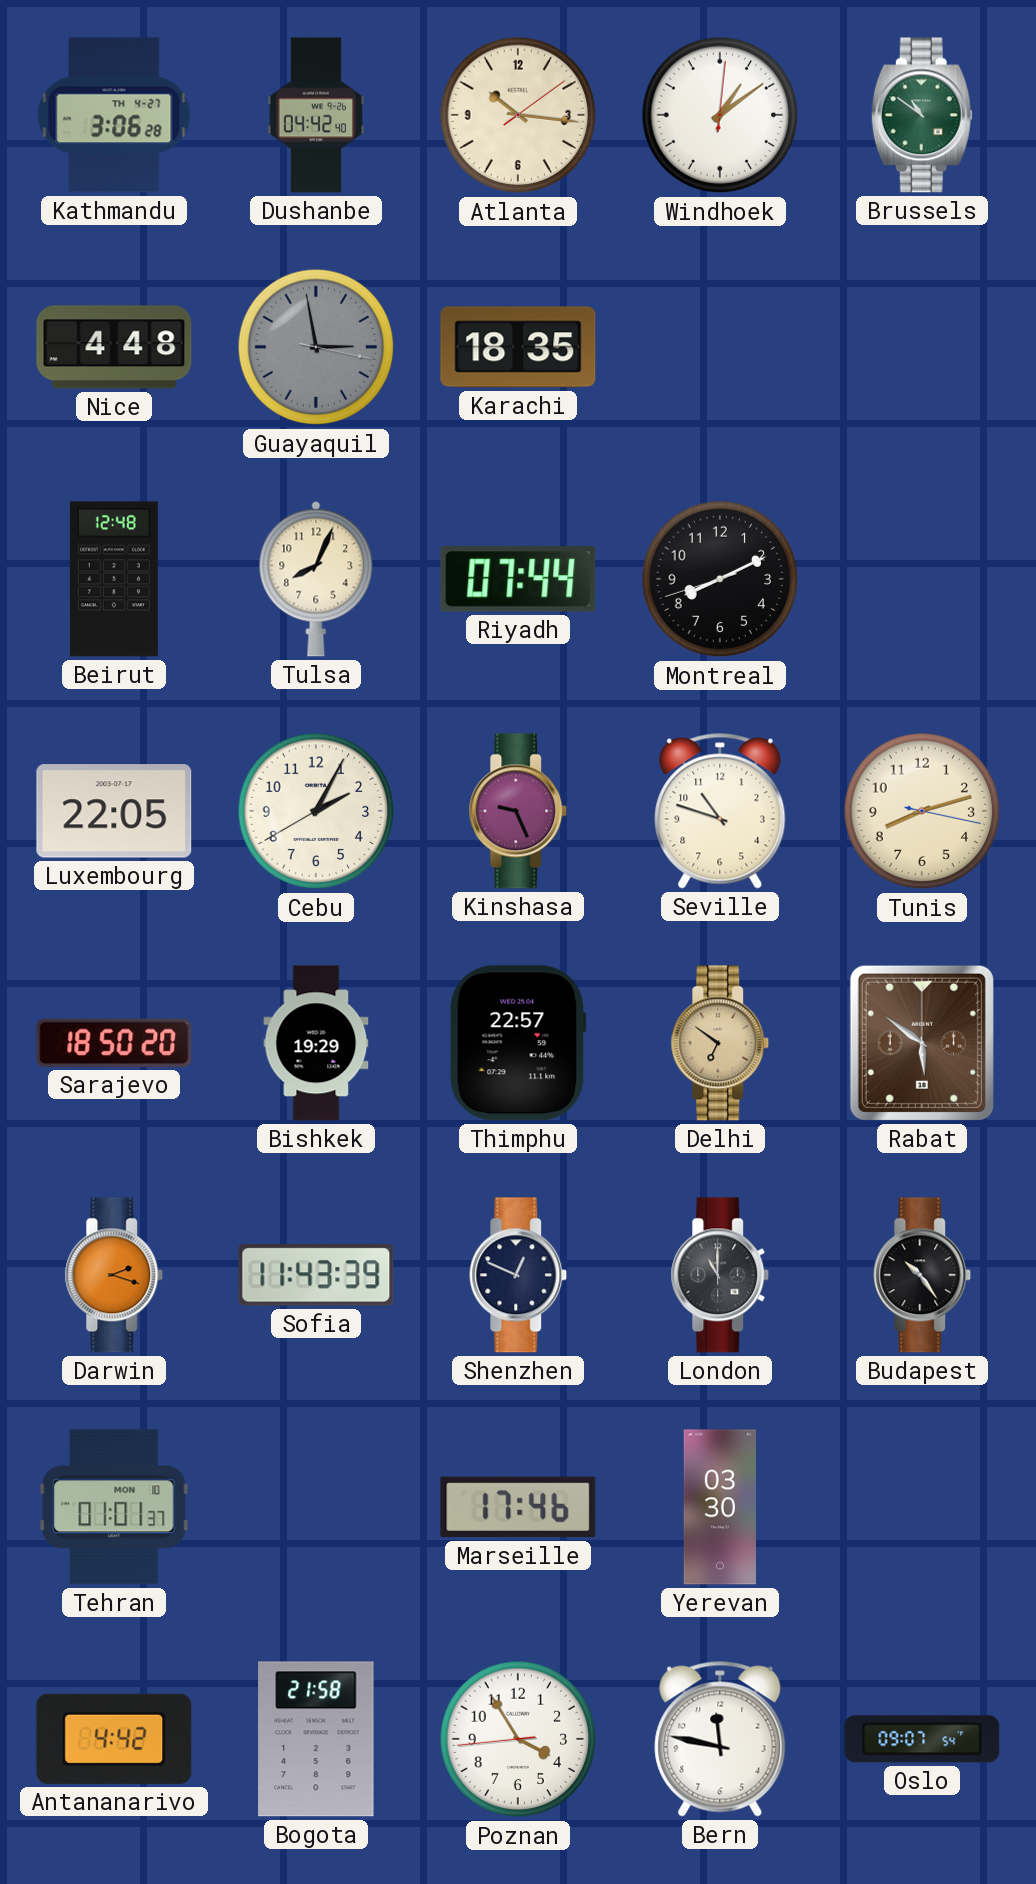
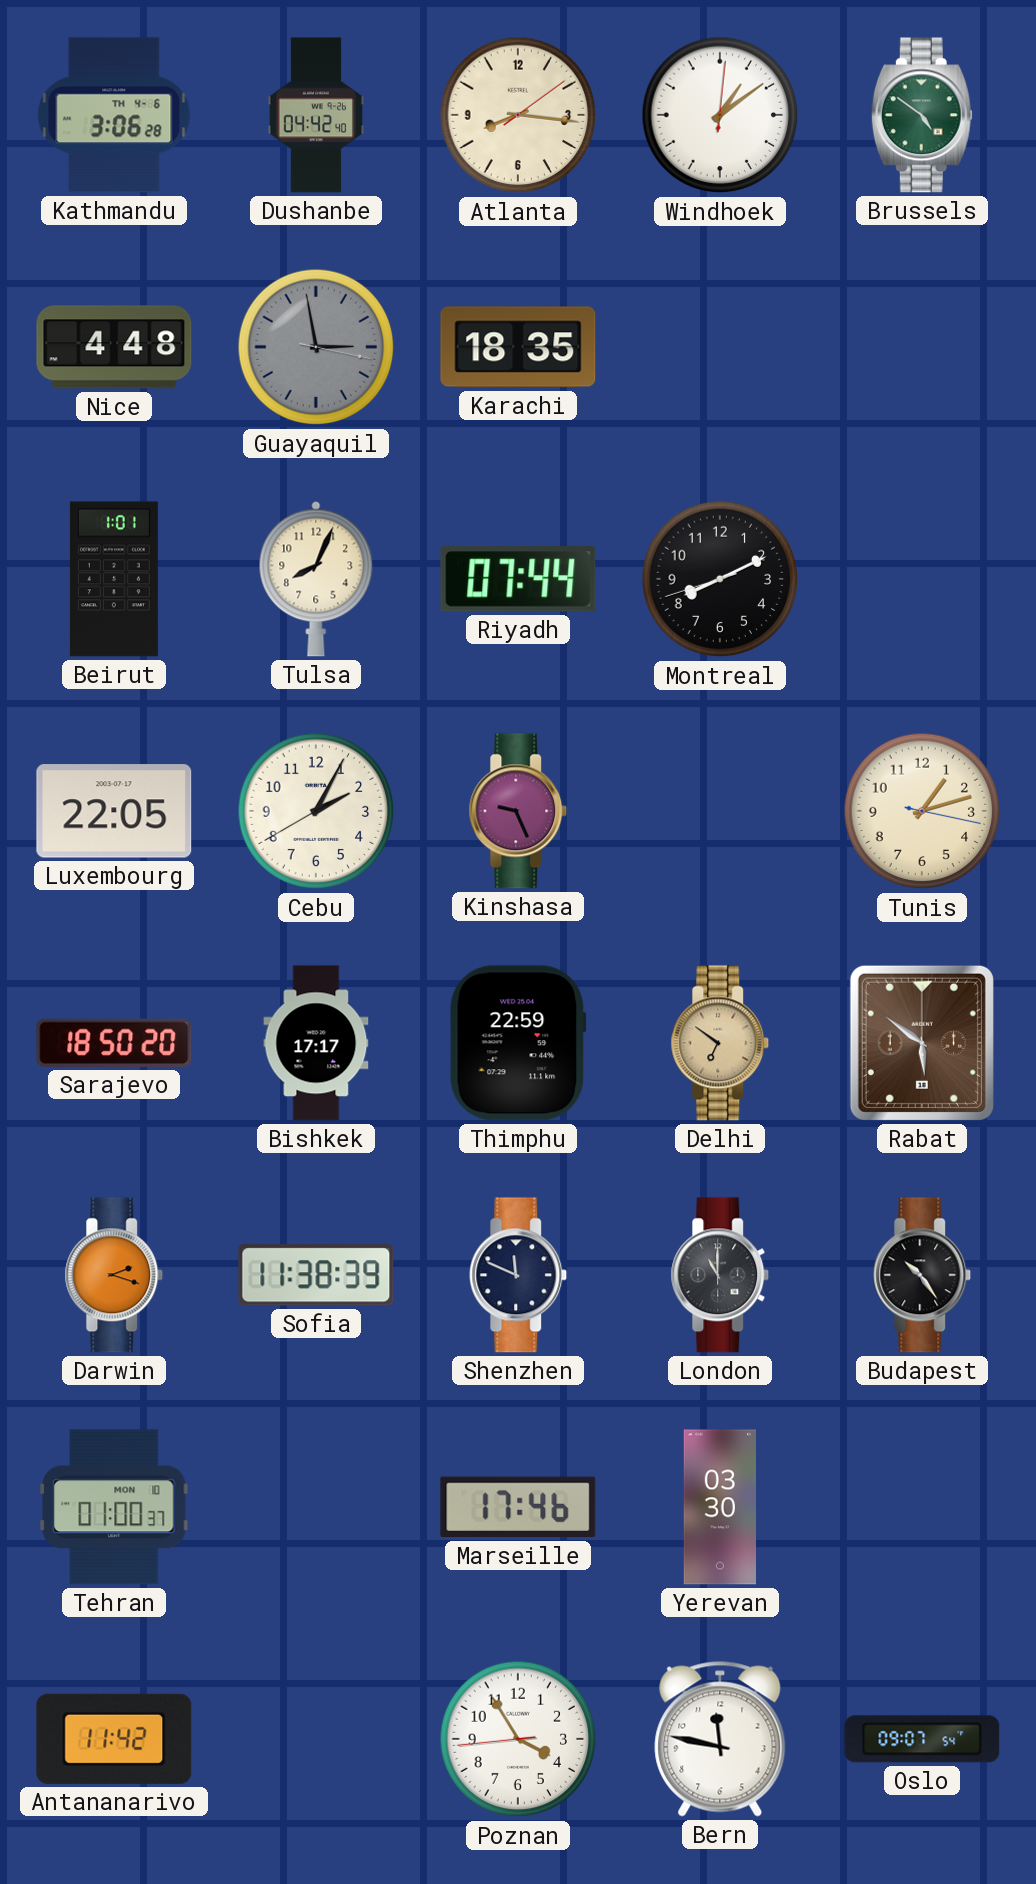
Kathmandu date: TH 4-27 -> TH 4-6
Atlanta: 10:16 -> 8:16
Brussels: 10:51 -> 4:51
Beirut: 12:48 -> 1:01
Seville: 10:48 -> none
Tunis: 8:12 -> 1:12
Bishkek: 19:29 -> 17:17
Thimphu: 22:57 -> 22:59
Sofia: 11:43 -> 11:38
Shenzhen: 12:49 -> 11:49
Tehran: 01:01 -> 01:00
Antananarivo: 4:42 -> 11:42
Bogota: 21:58 -> none
